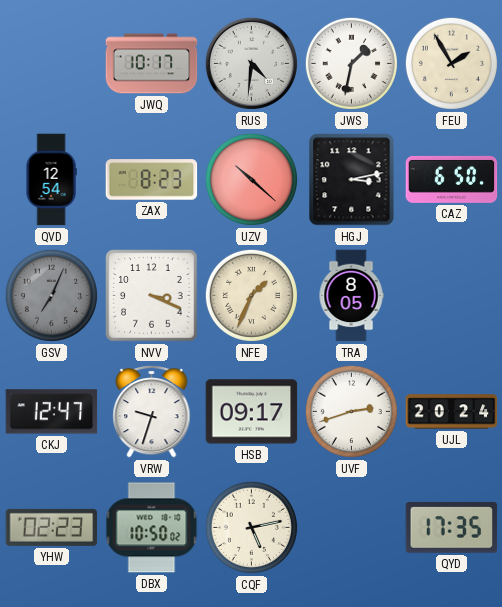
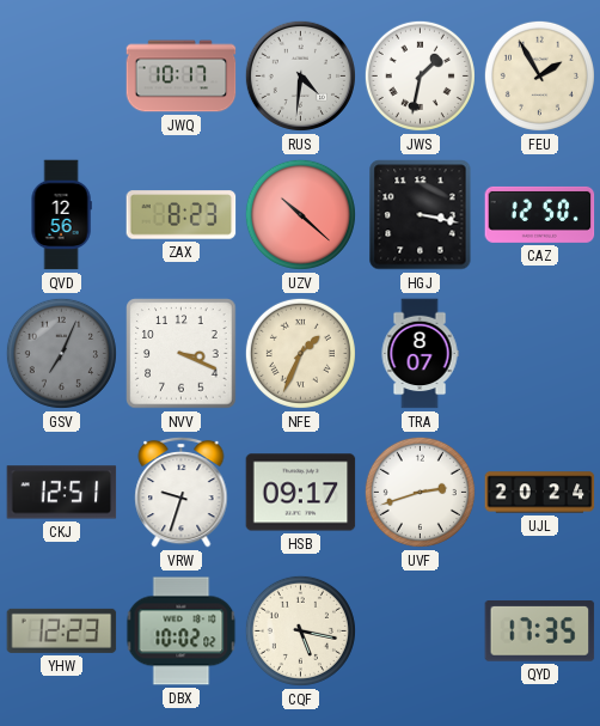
QVD: 12:54 -> 12:56
HGJ: 3:13 -> 3:17
CAZ: 6:50 -> 12:50
TRA: 8:05 -> 8:07
CKJ: 12:47 -> 12:51
YHW: 02:23 -> 12:23
DBX: 10:50 -> 10:02
CQF: 5:13 -> 5:17
